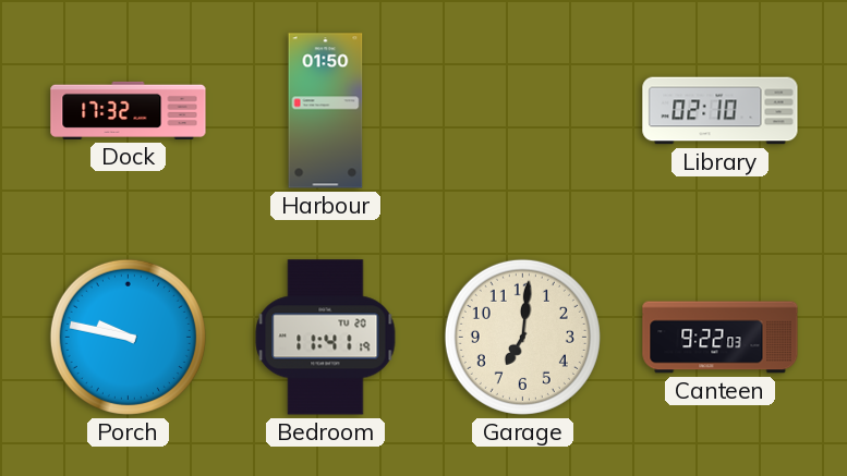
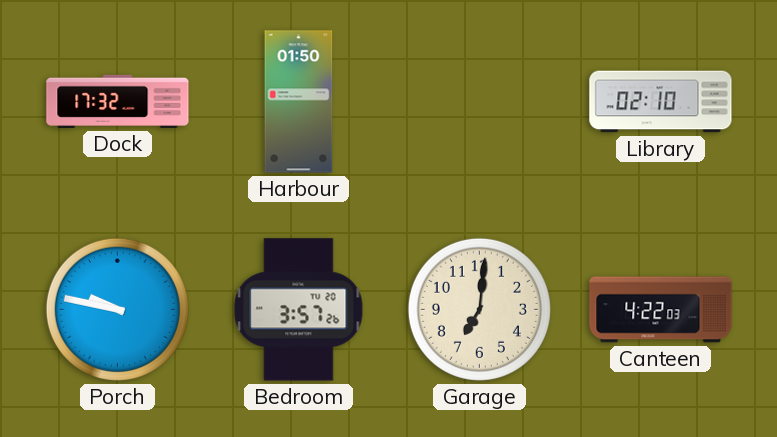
Bedroom: 11:41 -> 3:57
Canteen: 9:22 -> 4:22
